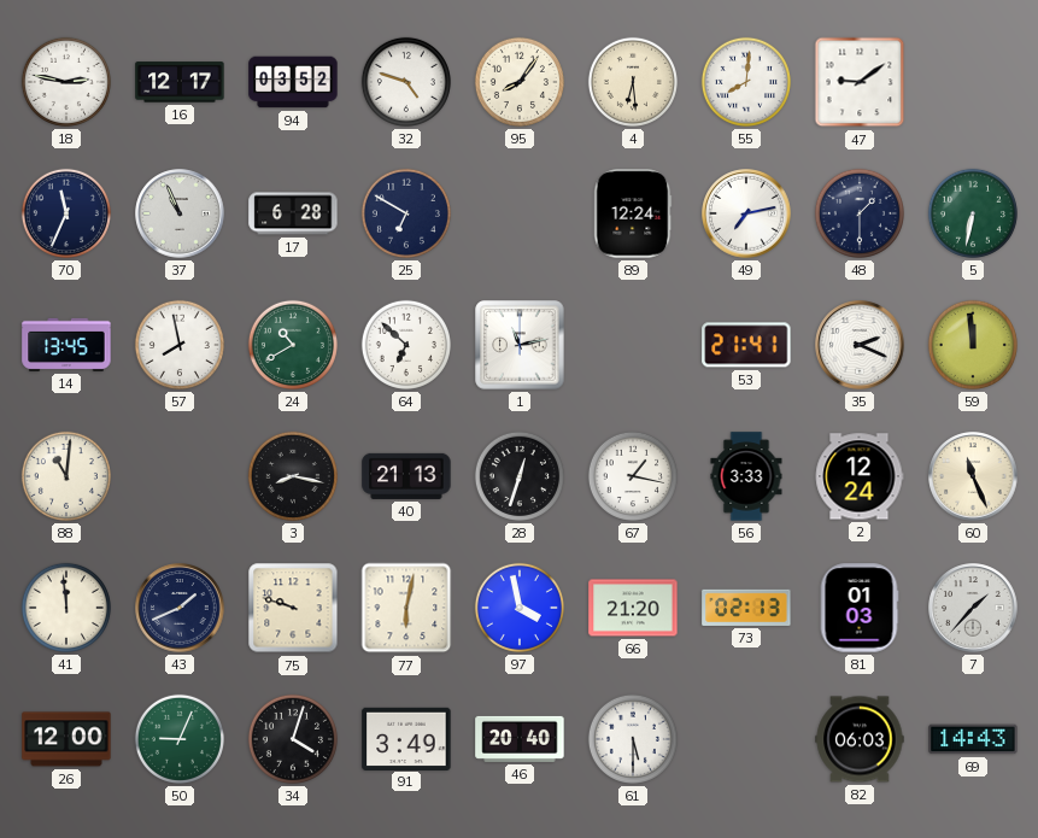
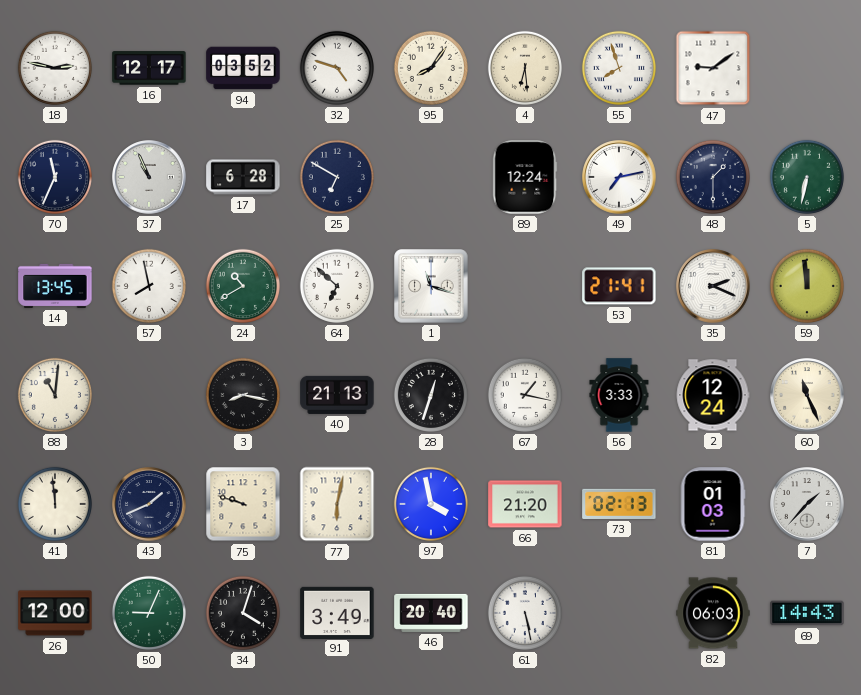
55: 8:01 -> 7:57
1: 11:13 -> 11:18
61: 5:30 -> 5:28
